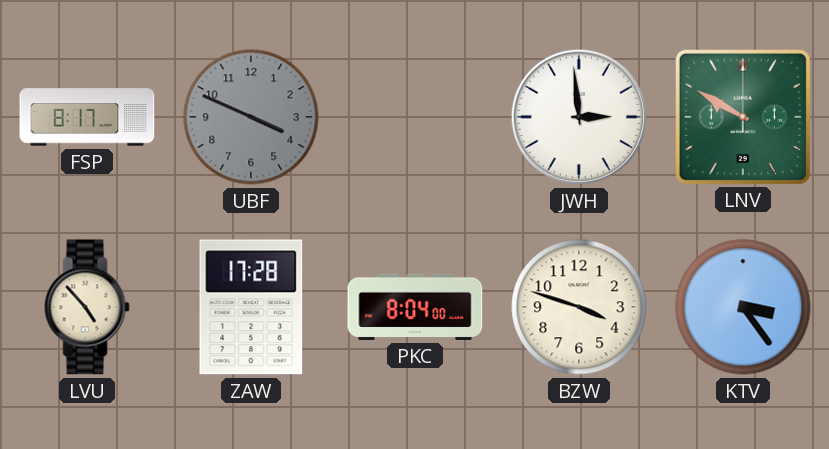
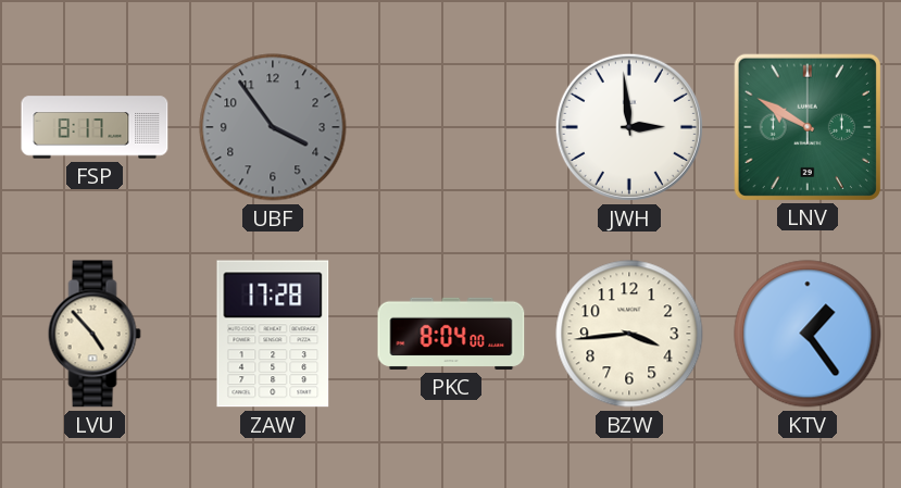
UBF: 3:49 -> 3:54
BZW: 3:48 -> 3:44
KTV: 3:24 -> 1:24
